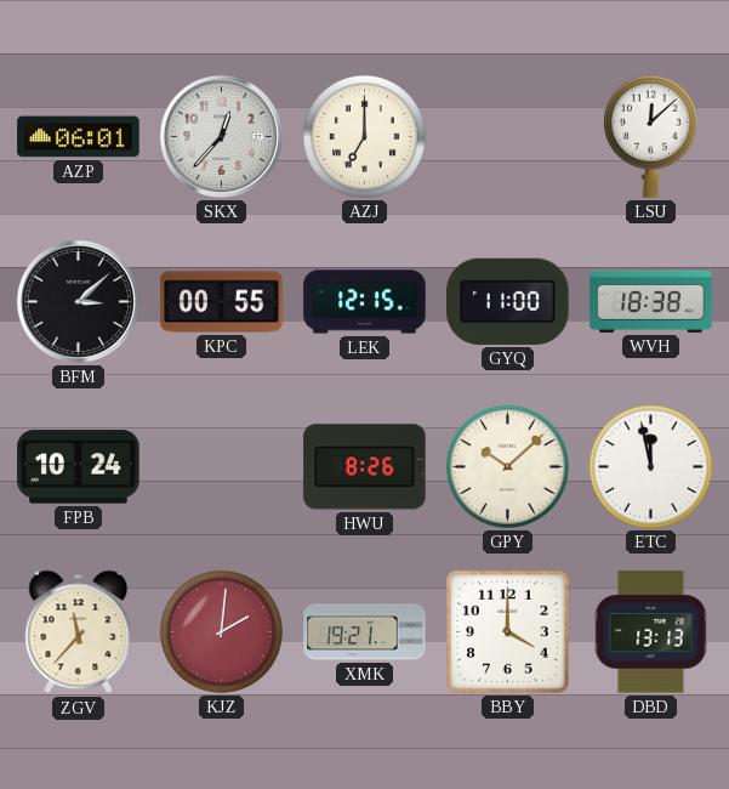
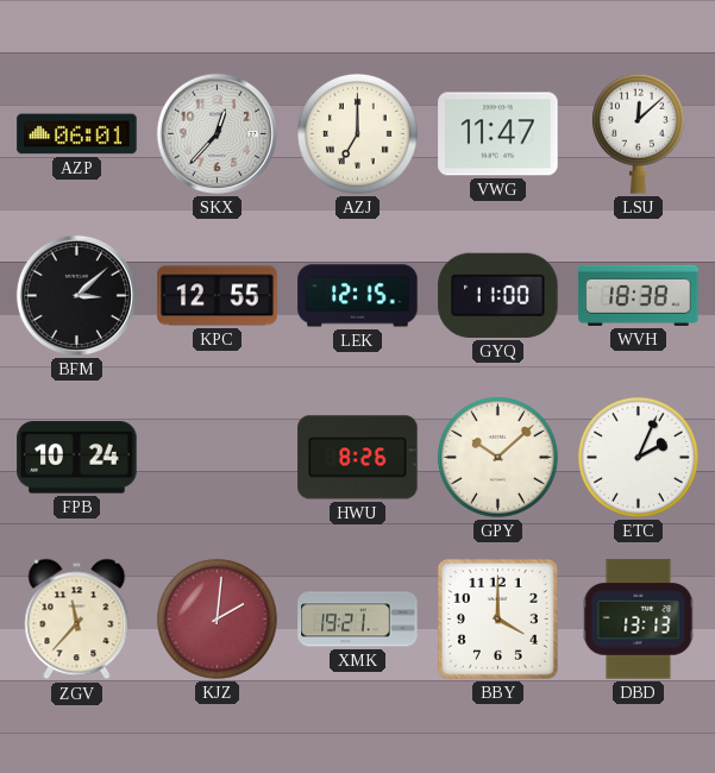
VWG: none -> 11:47
KPC: 00:55 -> 12:55
ETC: 11:58 -> 2:04
